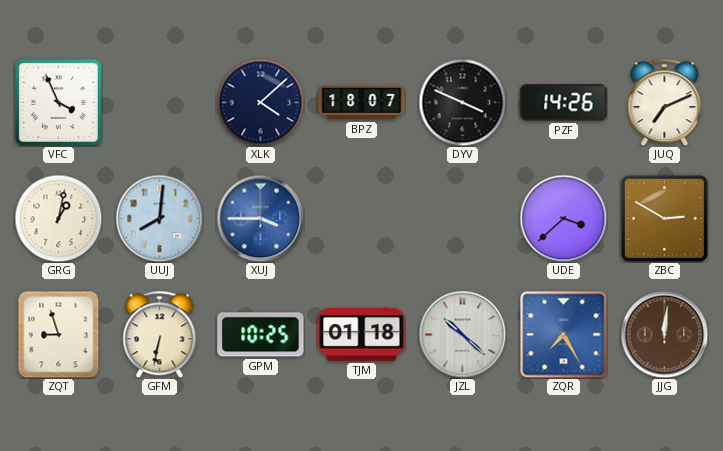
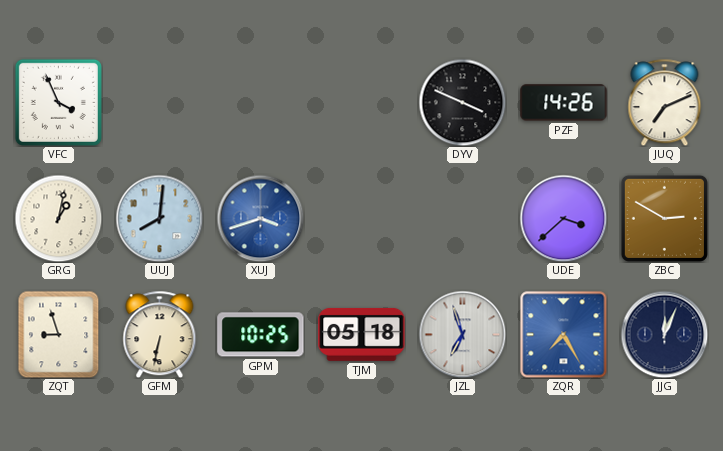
XLK: 4:08 -> none
BPZ: 18:07 -> none
XUJ: 3:45 -> 3:42
TJM: 01:18 -> 05:18
JZL: 10:22 -> 6:57
JJG: 12:01 -> 12:04
JJG dial: brown -> navy
